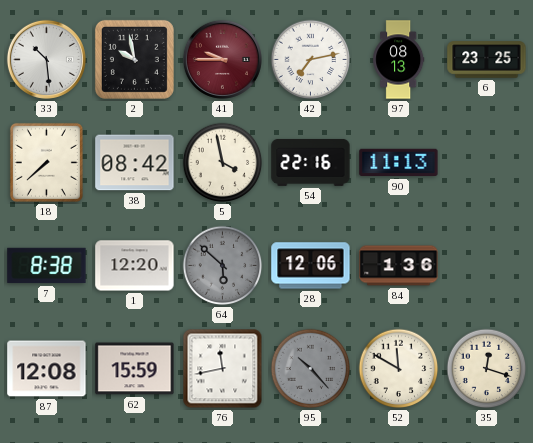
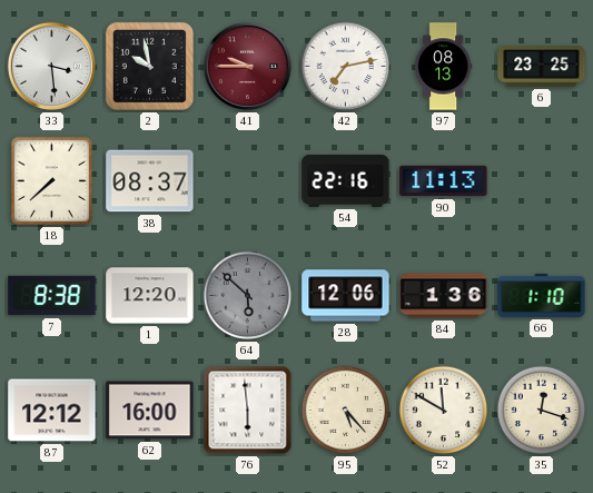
33: 10:29 -> 3:29
38: 08:42 -> 08:37
5: 3:58 -> none
66: none -> 1:10
87: 12:08 -> 12:12
62: 15:59 -> 16:00
76: 11:43 -> 5:59
95: 10:23 -> 5:23
95 dial: grey -> cream
